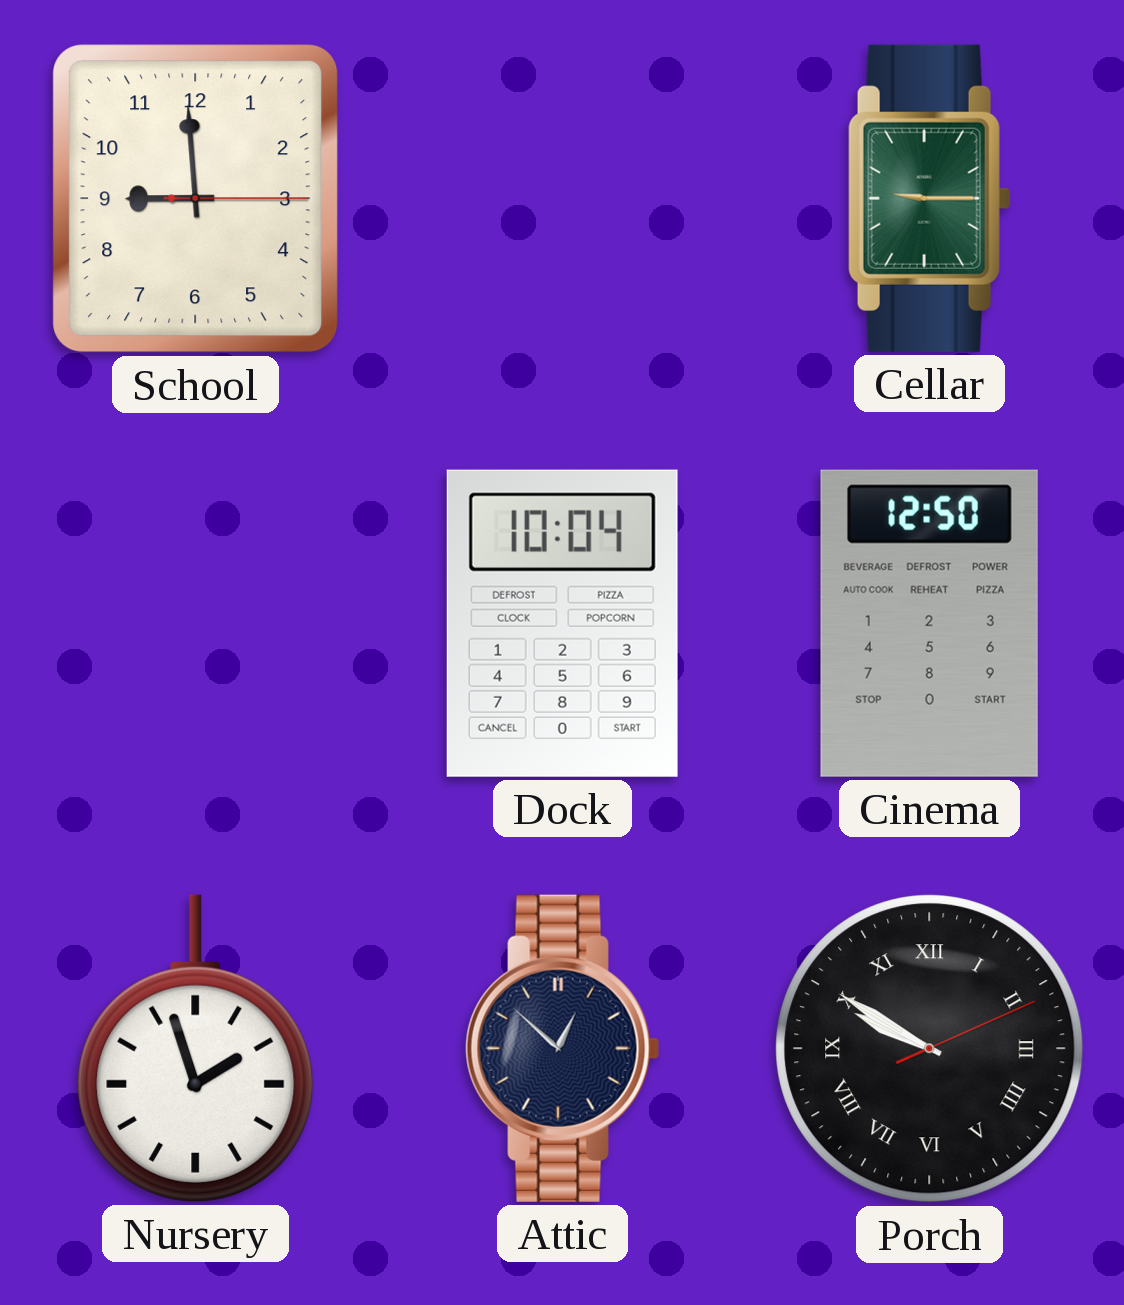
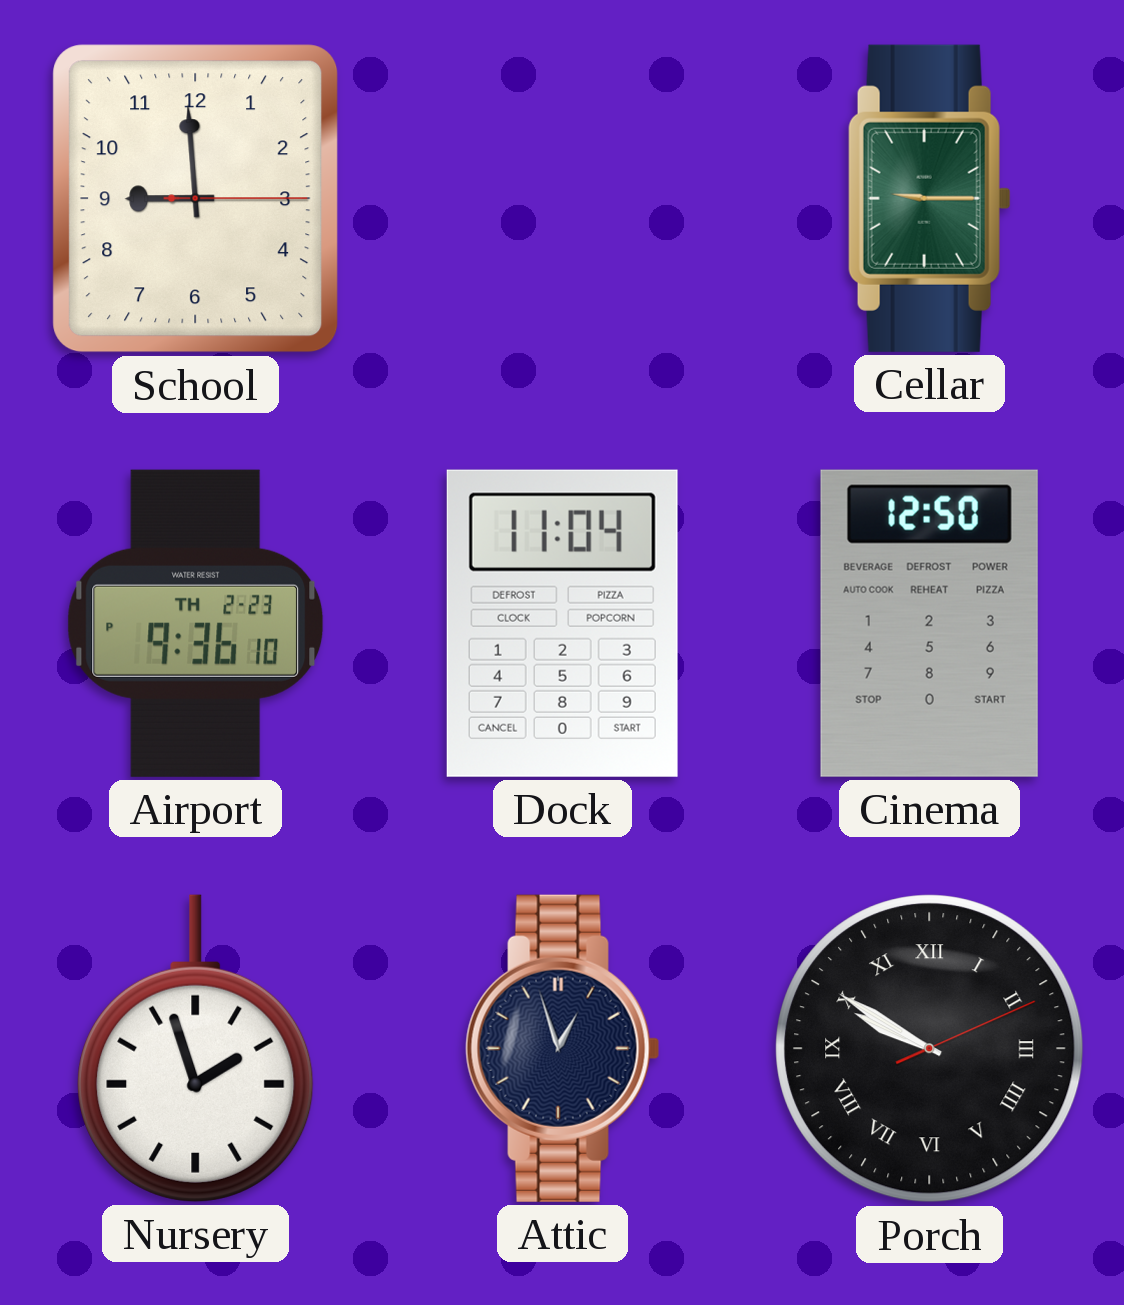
Airport: none -> 9:36
Dock: 10:04 -> 11:04
Attic: 12:52 -> 12:57
